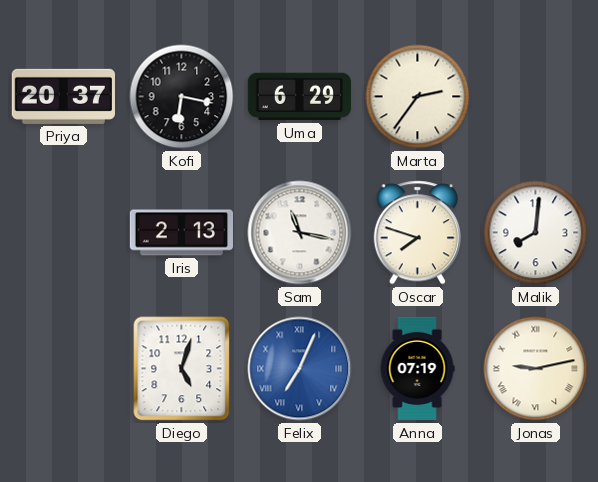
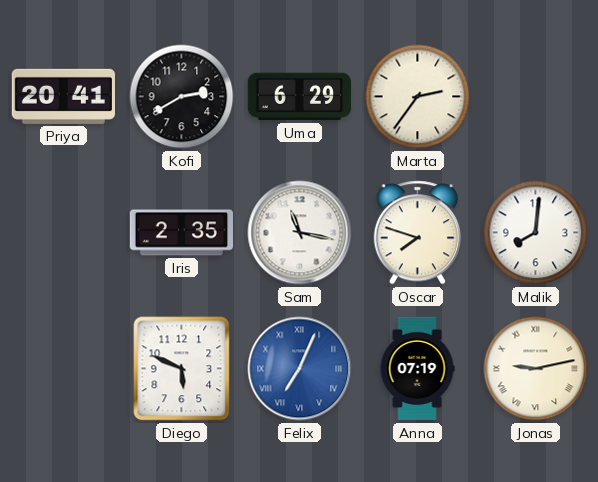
Priya: 20:37 -> 20:41
Kofi: 6:17 -> 2:40
Iris: 2:13 -> 2:35
Diego: 5:03 -> 5:49
